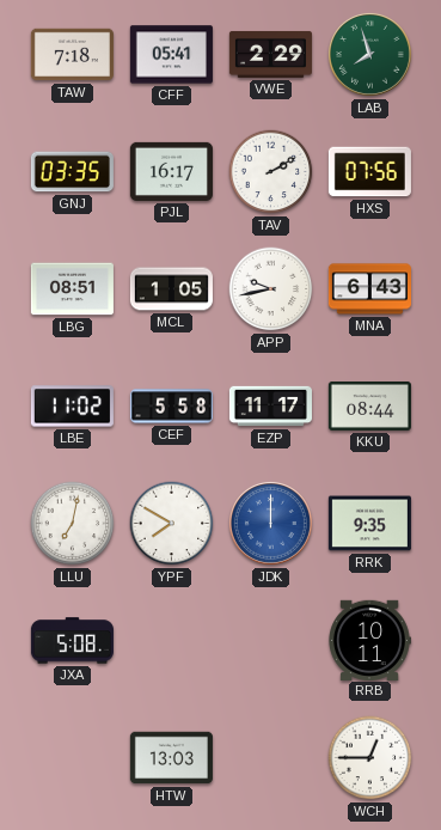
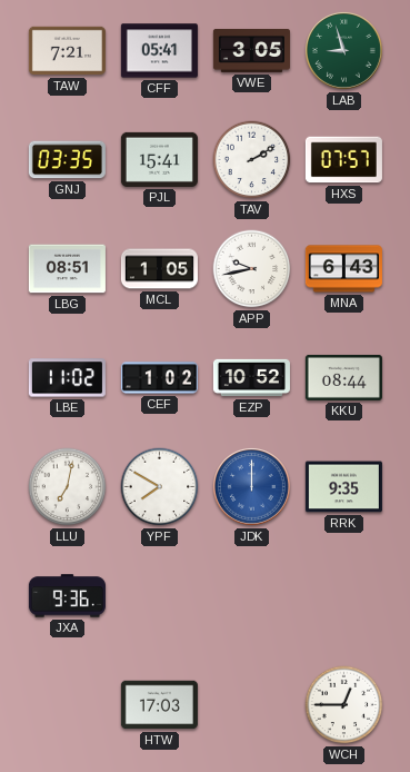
TAW: 7:18 -> 7:21
VWE: 2:29 -> 3:05
LAB: 7:57 -> 8:57
PJL: 16:17 -> 15:41
HXS: 07:56 -> 07:57
CEF: 5:58 -> 1:02
EZP: 11:17 -> 10:52
JXA: 5:08 -> 9:36
RRB: 10:11 -> none
HTW: 13:03 -> 17:03
